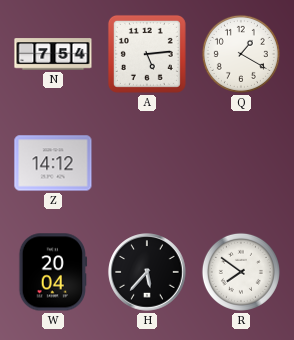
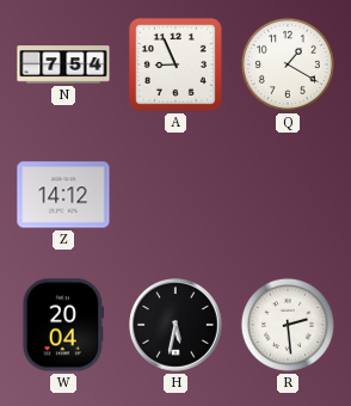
A: 5:14 -> 8:56
H: 5:37 -> 5:32
R: 7:51 -> 2:29
